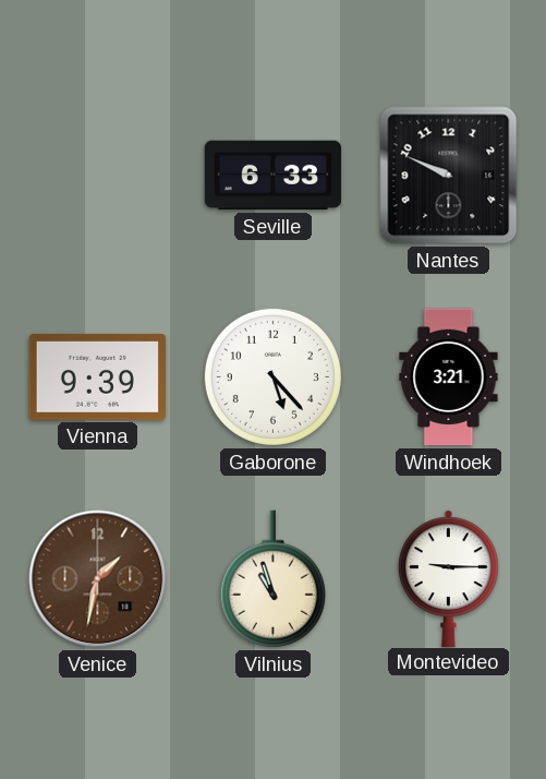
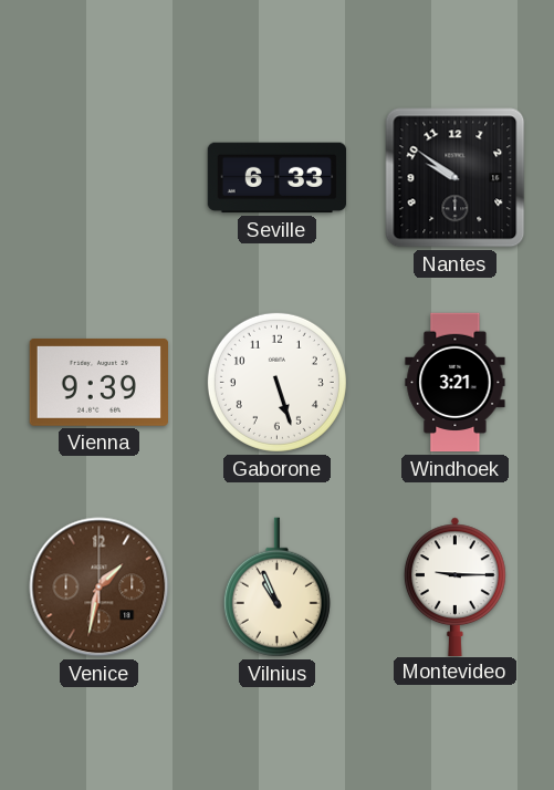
Nantes: 9:49 -> 9:51
Gaborone: 5:23 -> 5:27
Vilnius: 10:57 -> 10:56
